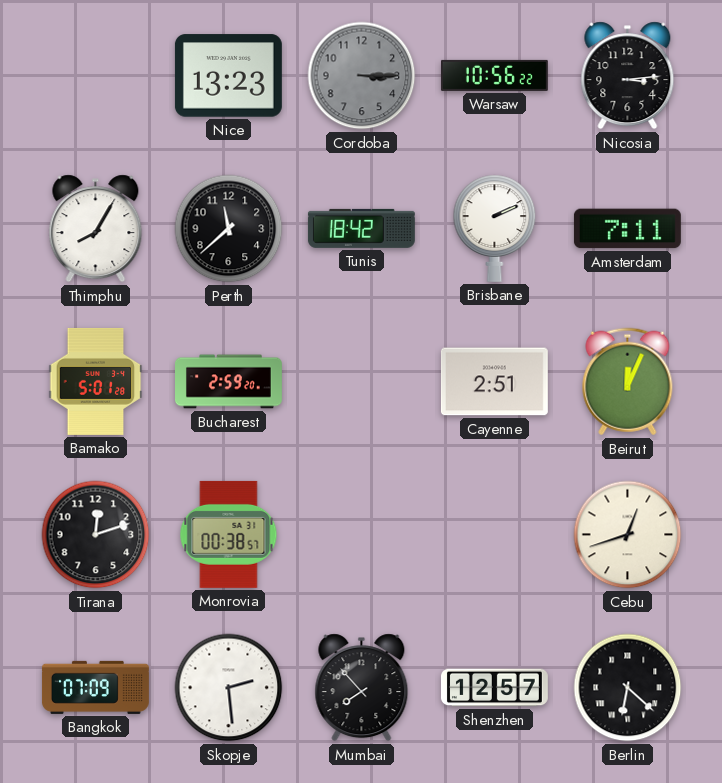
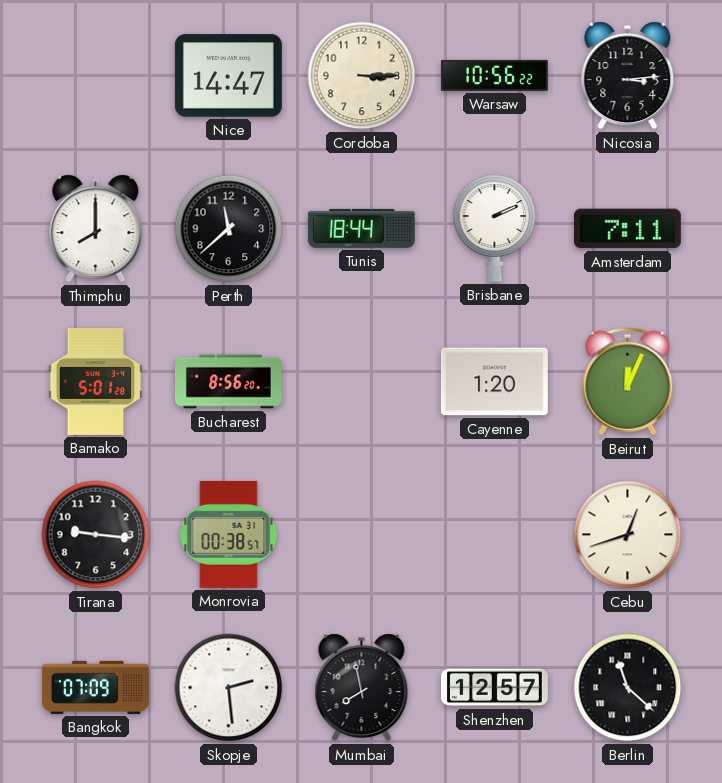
Nice: 13:23 -> 14:47
Cordoba dial: grey -> cream
Thimphu: 8:05 -> 8:00
Tunis: 18:42 -> 18:44
Bucharest: 2:59 -> 8:56
Cayenne: 2:51 -> 1:20
Tirana: 12:12 -> 9:16
Mumbai: 7:53 -> 7:58
Berlin: 6:22 -> 11:22
